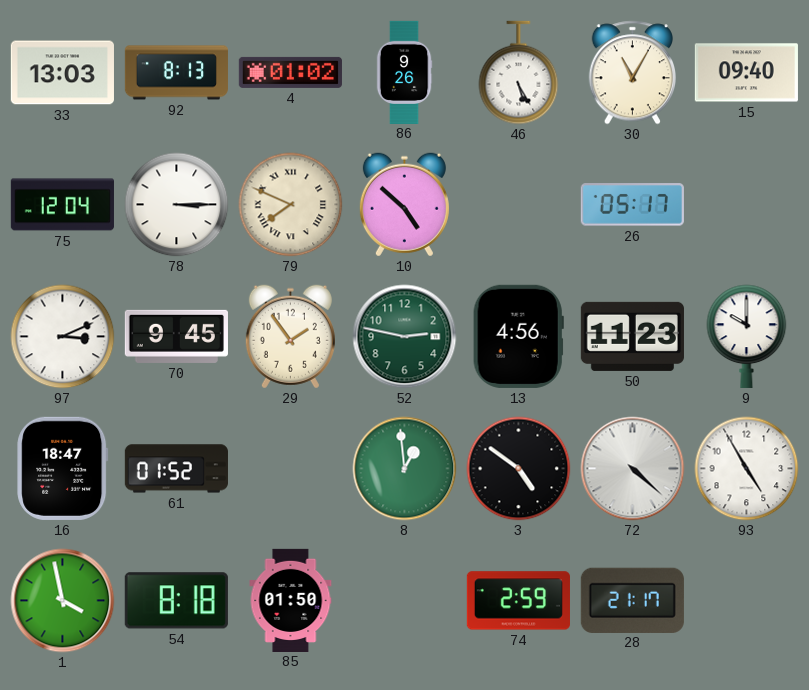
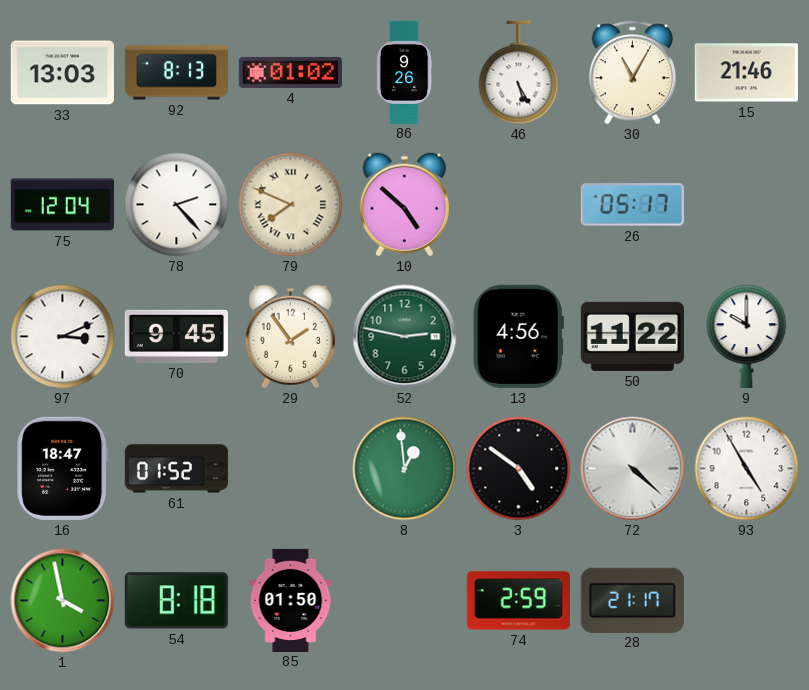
15: 09:40 -> 21:46
78: 3:15 -> 2:23
50: 11:23 -> 11:22
